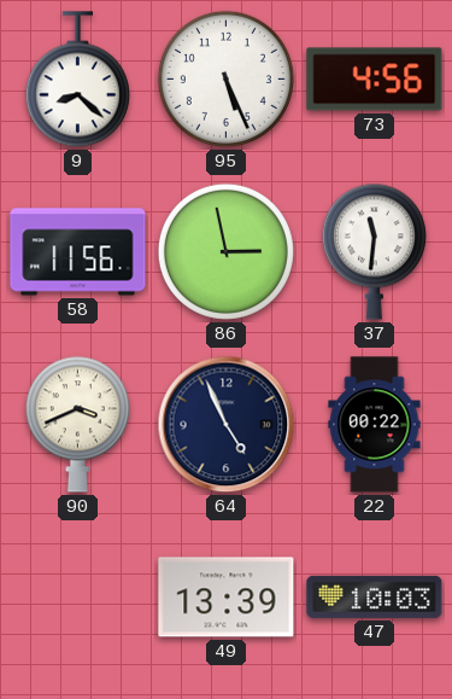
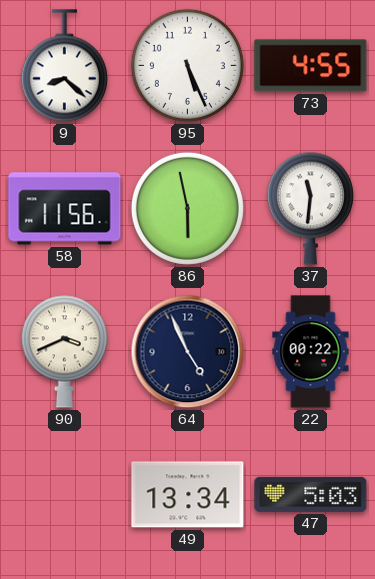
73: 4:56 -> 4:55
86: 2:58 -> 5:58
49: 13:39 -> 13:34
47: 10:03 -> 5:03
